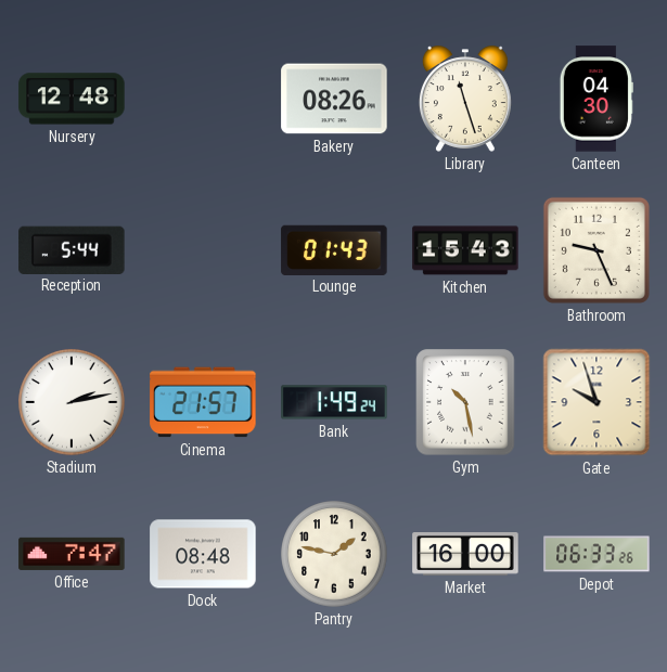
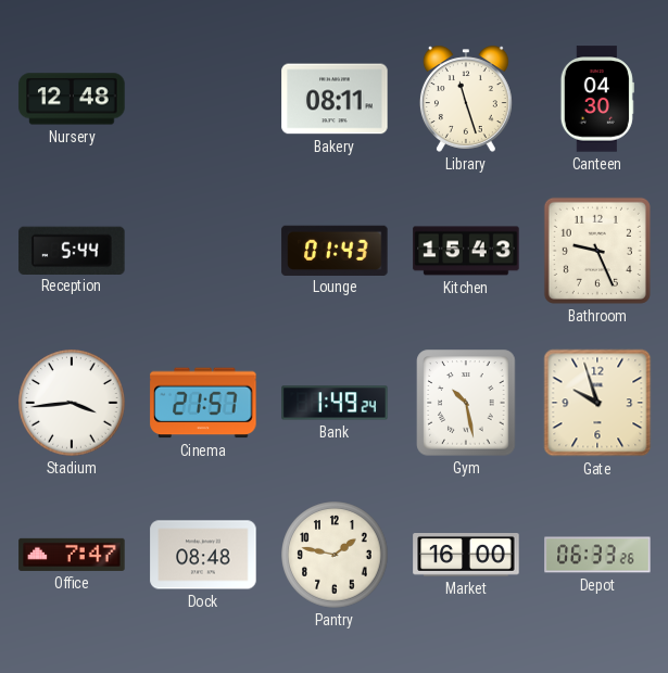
Bakery: 08:26 -> 08:11
Stadium: 2:13 -> 3:44
